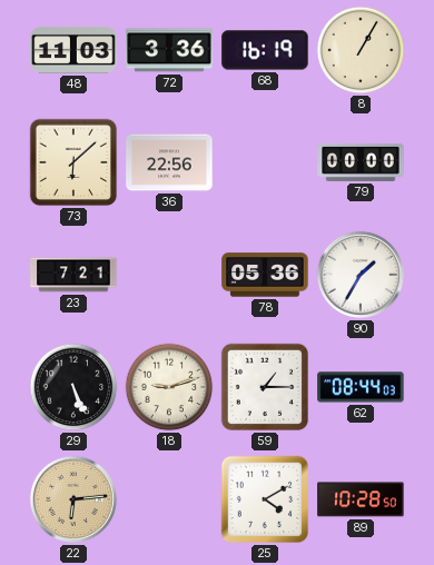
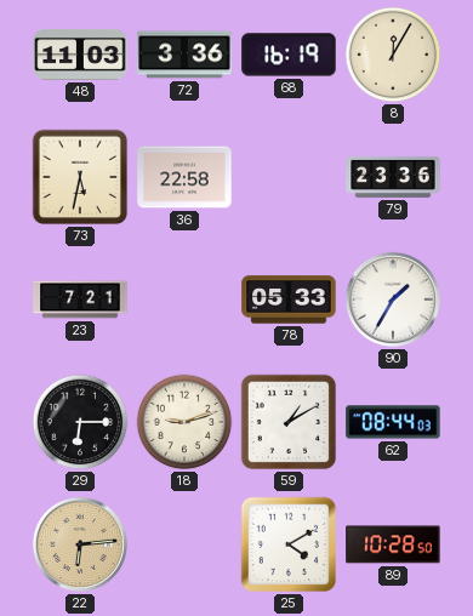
8: 1:05 -> 12:05
73: 6:08 -> 5:32
36: 22:56 -> 22:58
79: 00:00 -> 23:36
78: 05:36 -> 05:33
29: 5:26 -> 6:15
59: 1:15 -> 1:10
